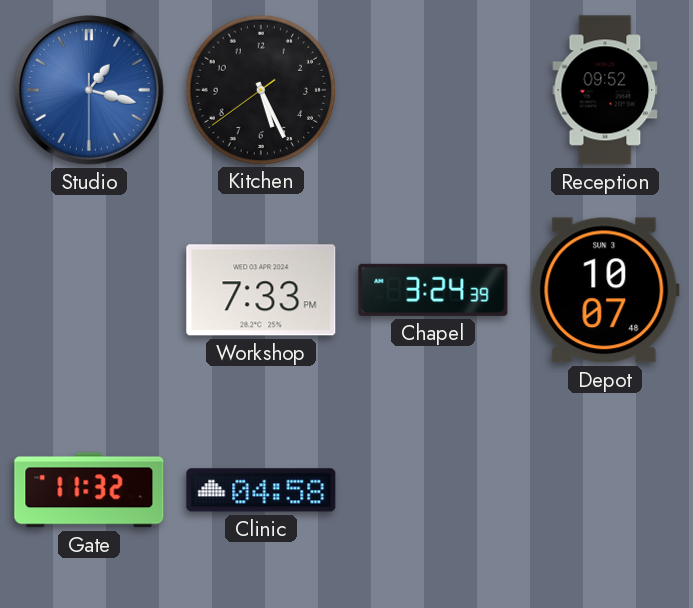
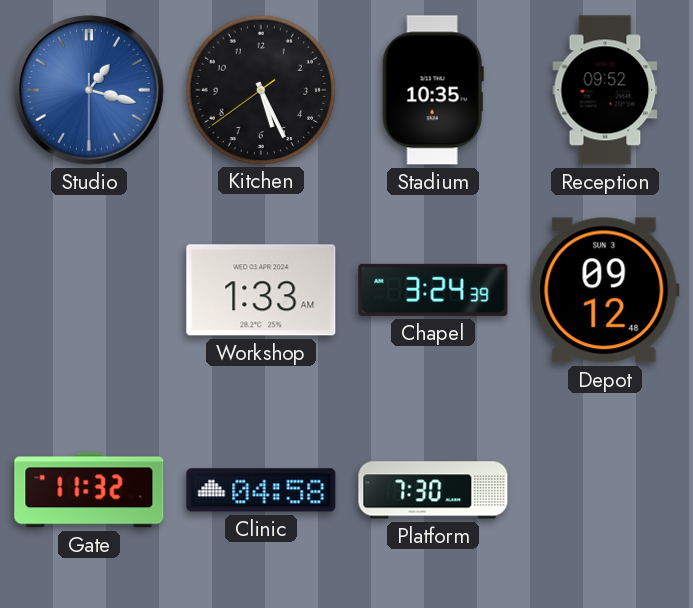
Stadium: none -> 10:35
Workshop: 7:33 -> 1:33
Depot: 10:07 -> 09:12
Platform: none -> 7:30
